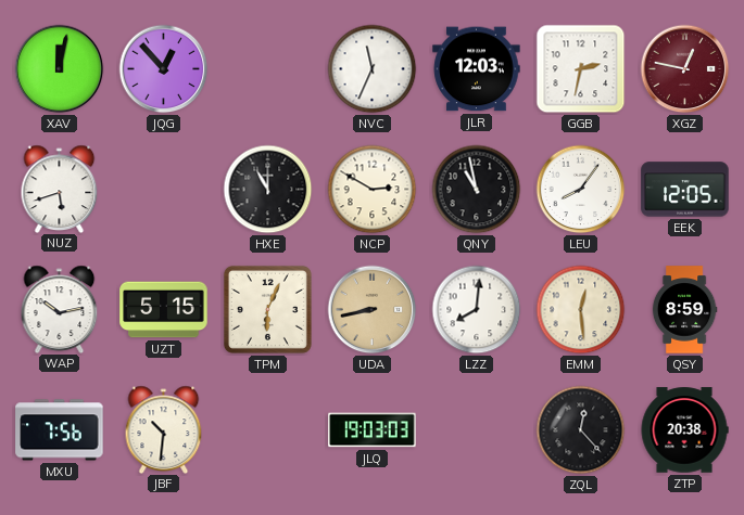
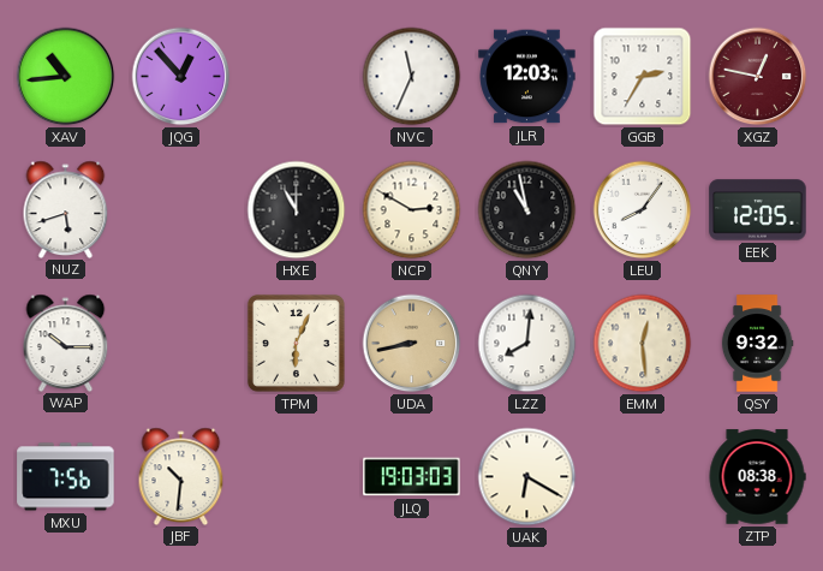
XAV: 12:02 -> 10:44
GGB: 2:32 -> 2:35
WAP: 10:13 -> 10:15
UZT: 5:15 -> none
QSY: 8:59 -> 9:32
UAK: none -> 6:20
ZQL: 12:23 -> none
ZTP: 20:38 -> 08:38
